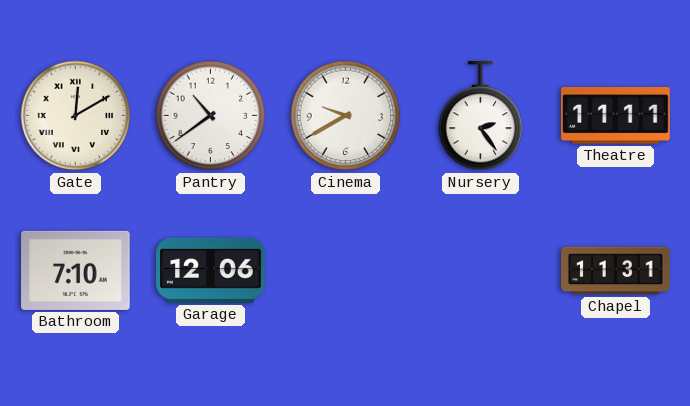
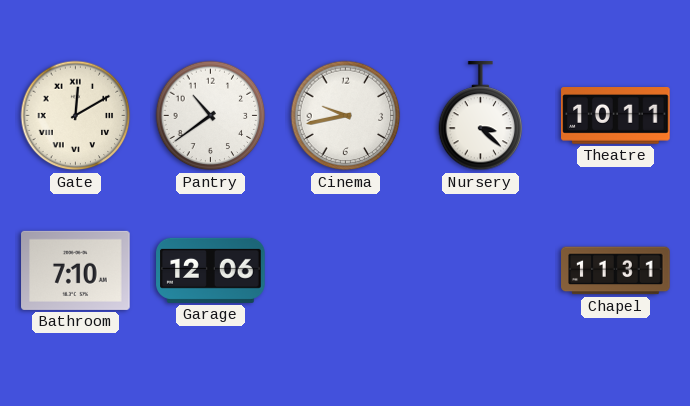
Cinema: 9:40 -> 9:43
Nursery: 2:24 -> 3:22
Theatre: 11:11 -> 10:11
